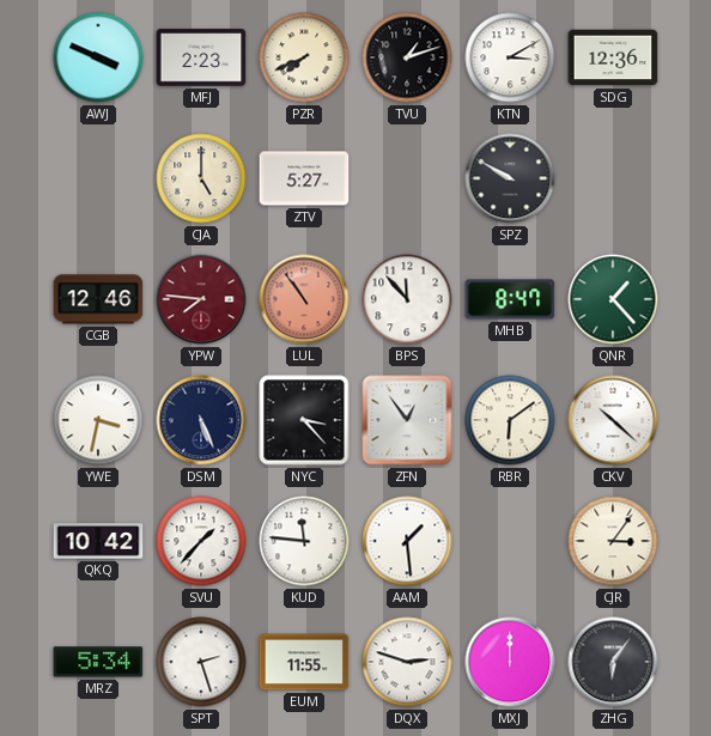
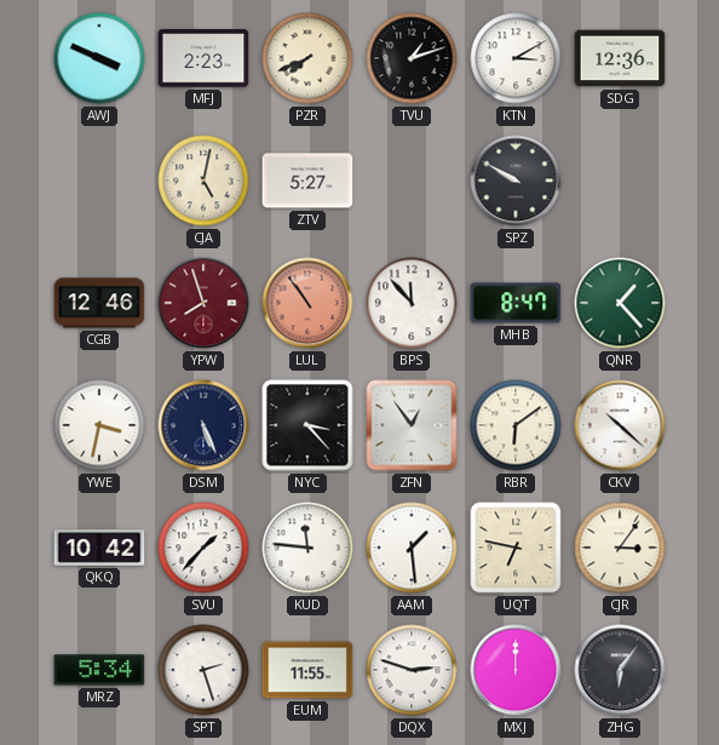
CJA: 5:00 -> 5:02
YPW: 7:46 -> 7:57
UQT: none -> 6:47
